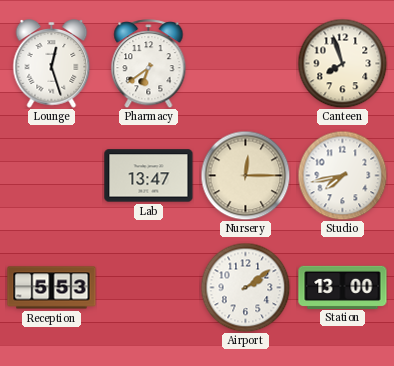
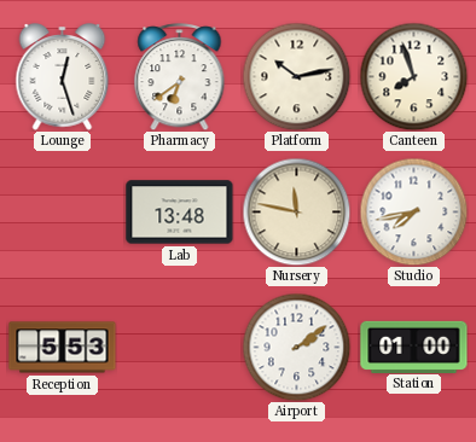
Platform: none -> 10:13
Lab: 13:47 -> 13:48
Nursery: 12:15 -> 11:47
Station: 13:00 -> 01:00
